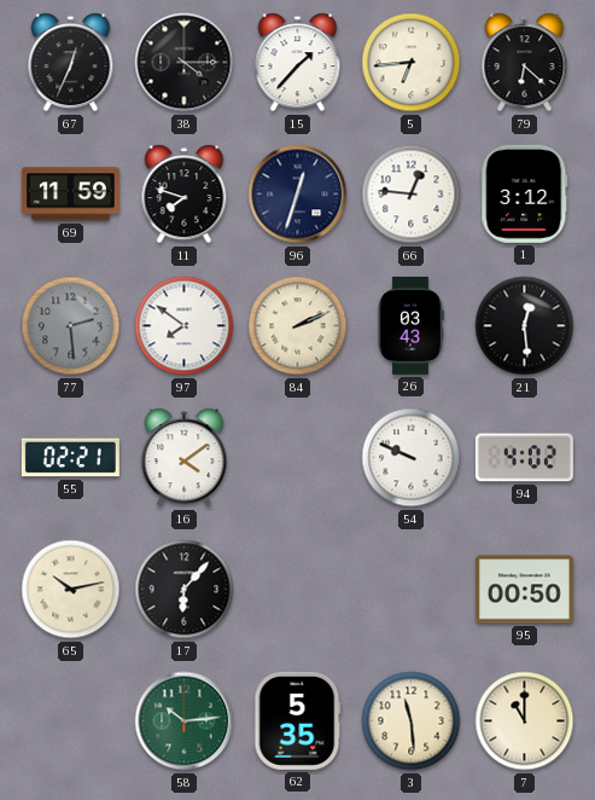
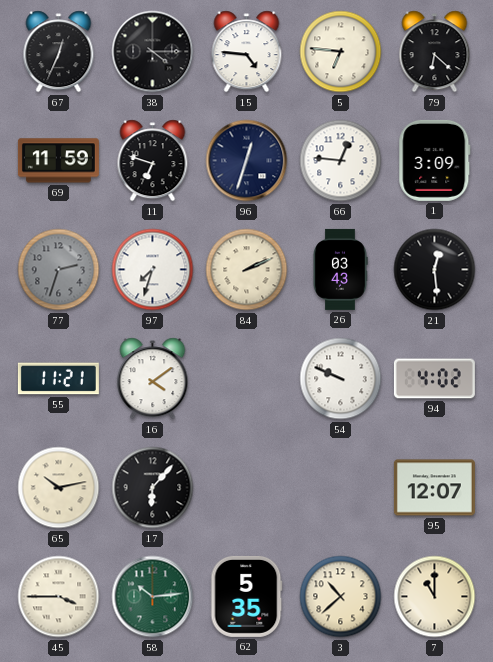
15: 1:37 -> 4:46
5: 6:44 -> 6:46
11: 7:48 -> 6:48
1: 3:12 -> 3:09
77: 2:29 -> 2:33
97: 7:51 -> 7:33
55: 02:21 -> 11:21
95: 00:50 -> 12:07
45: none -> 3:45
3: 11:29 -> 10:38
